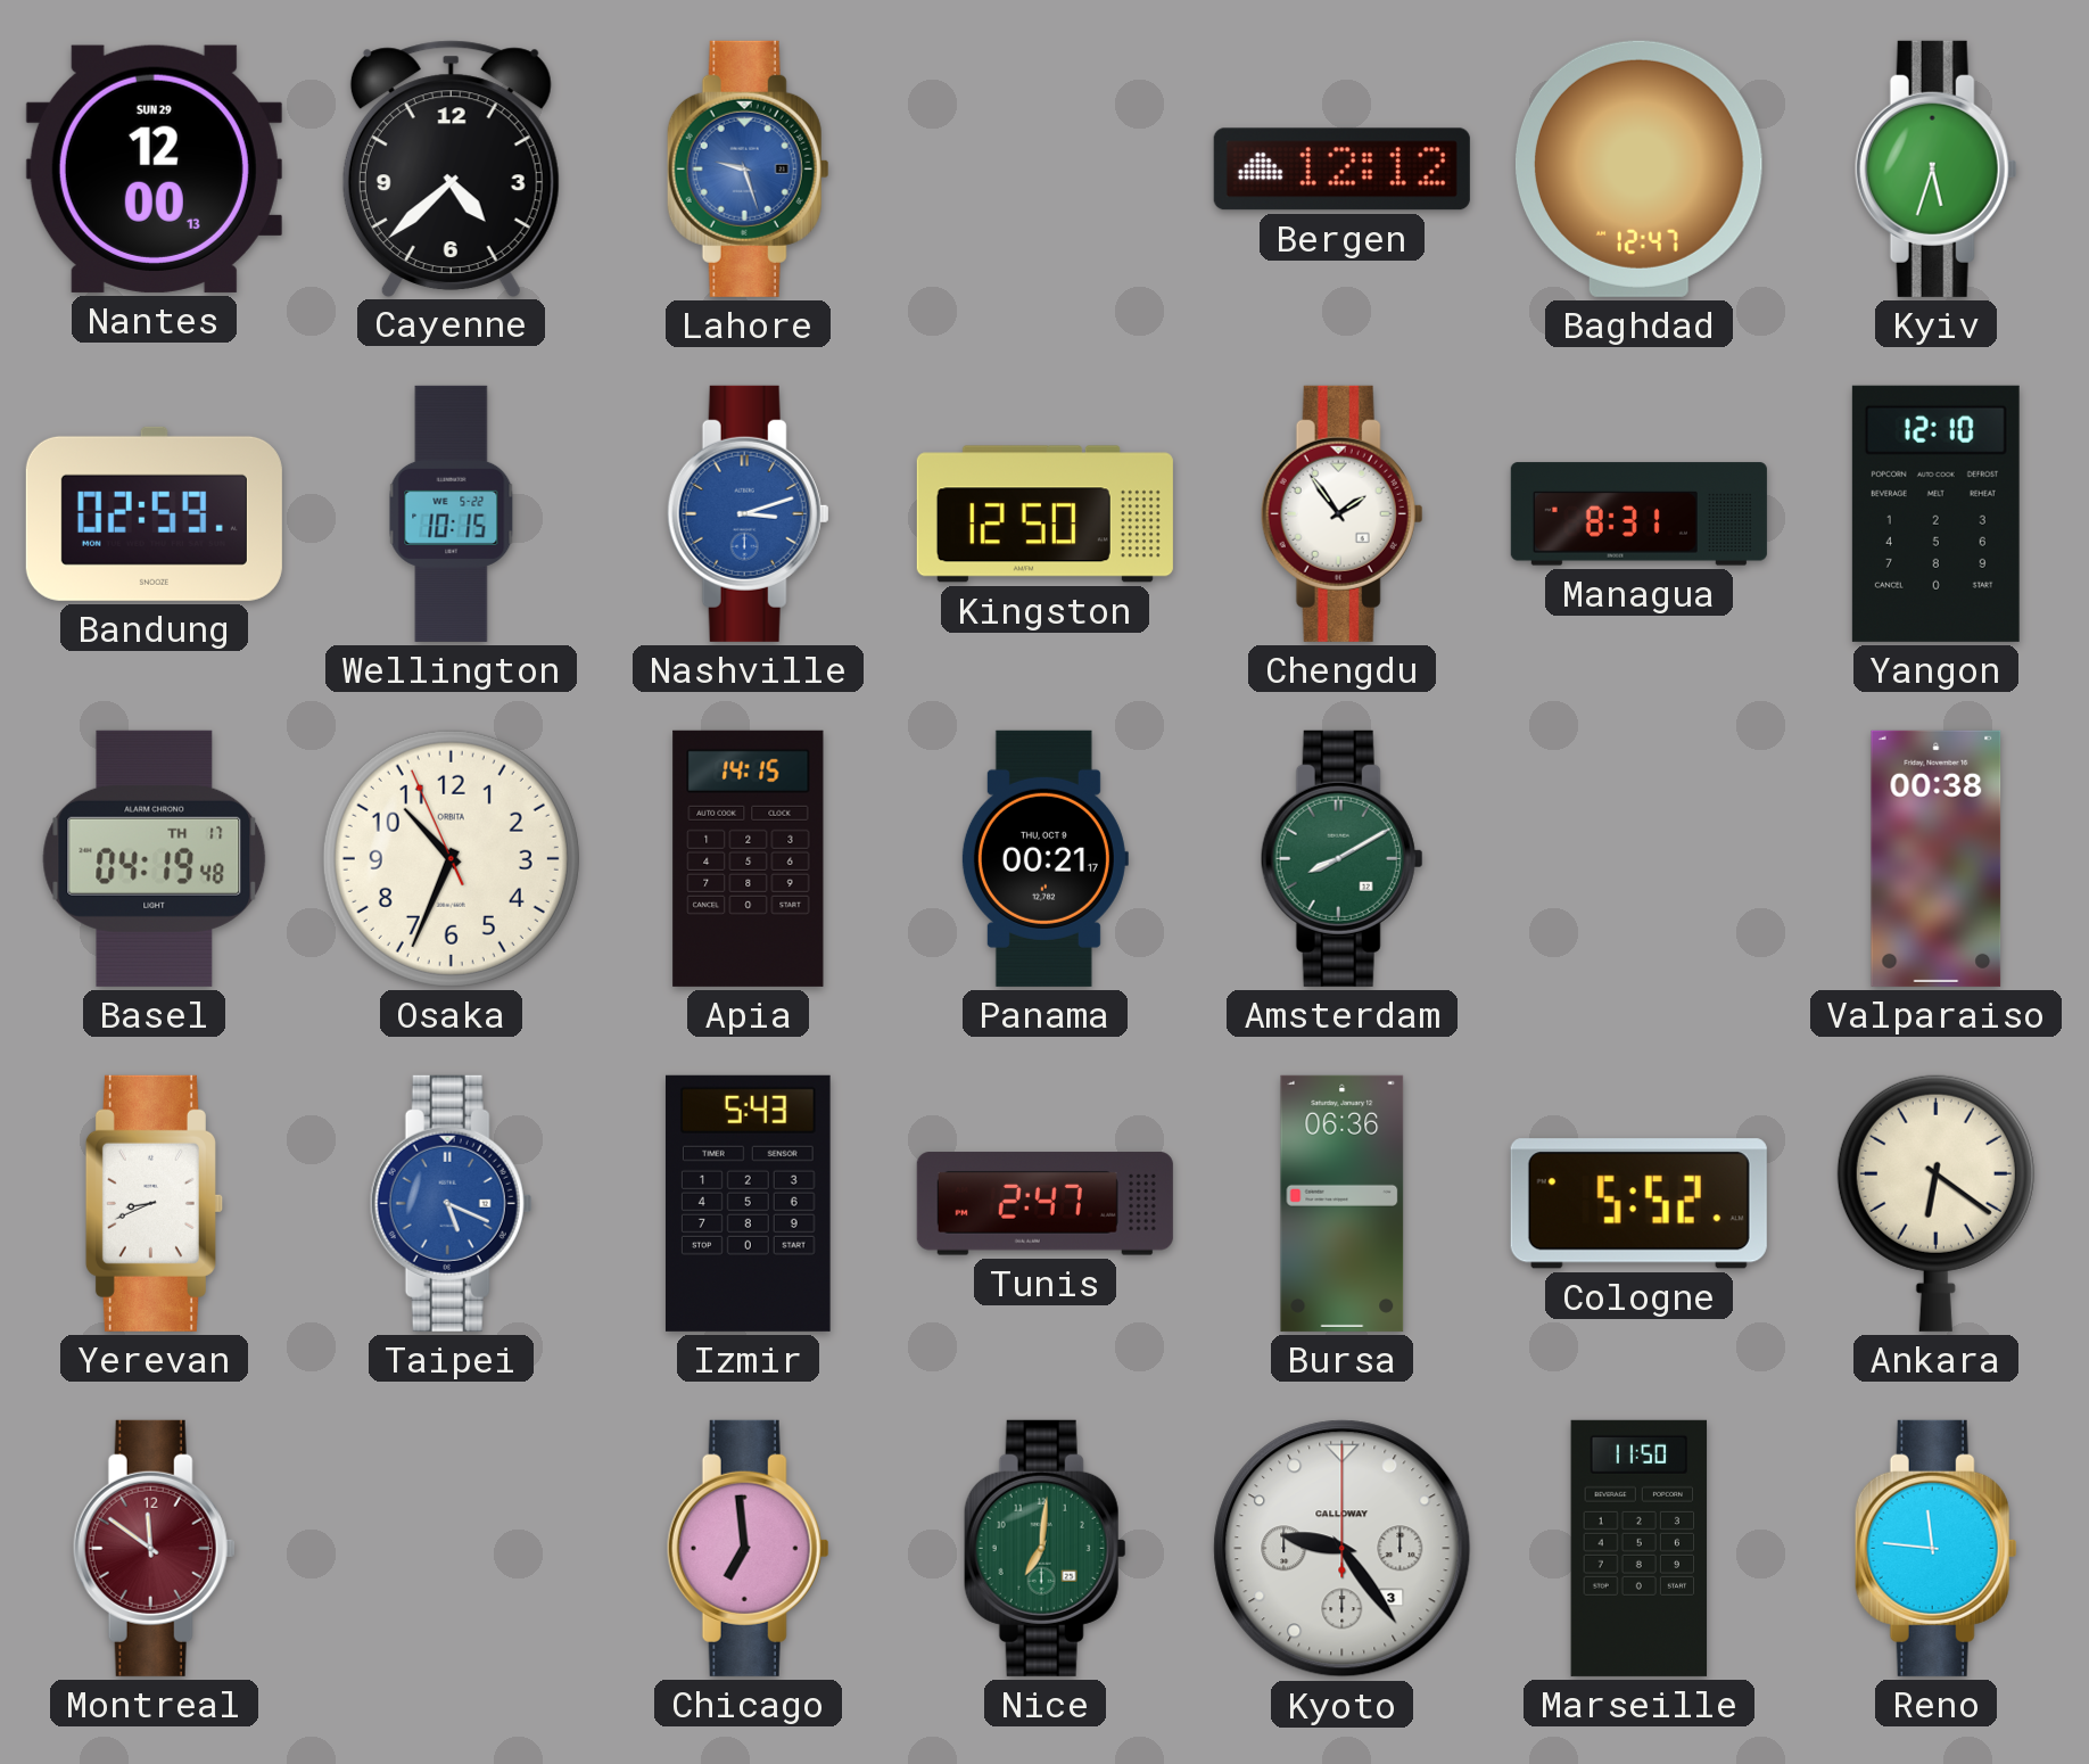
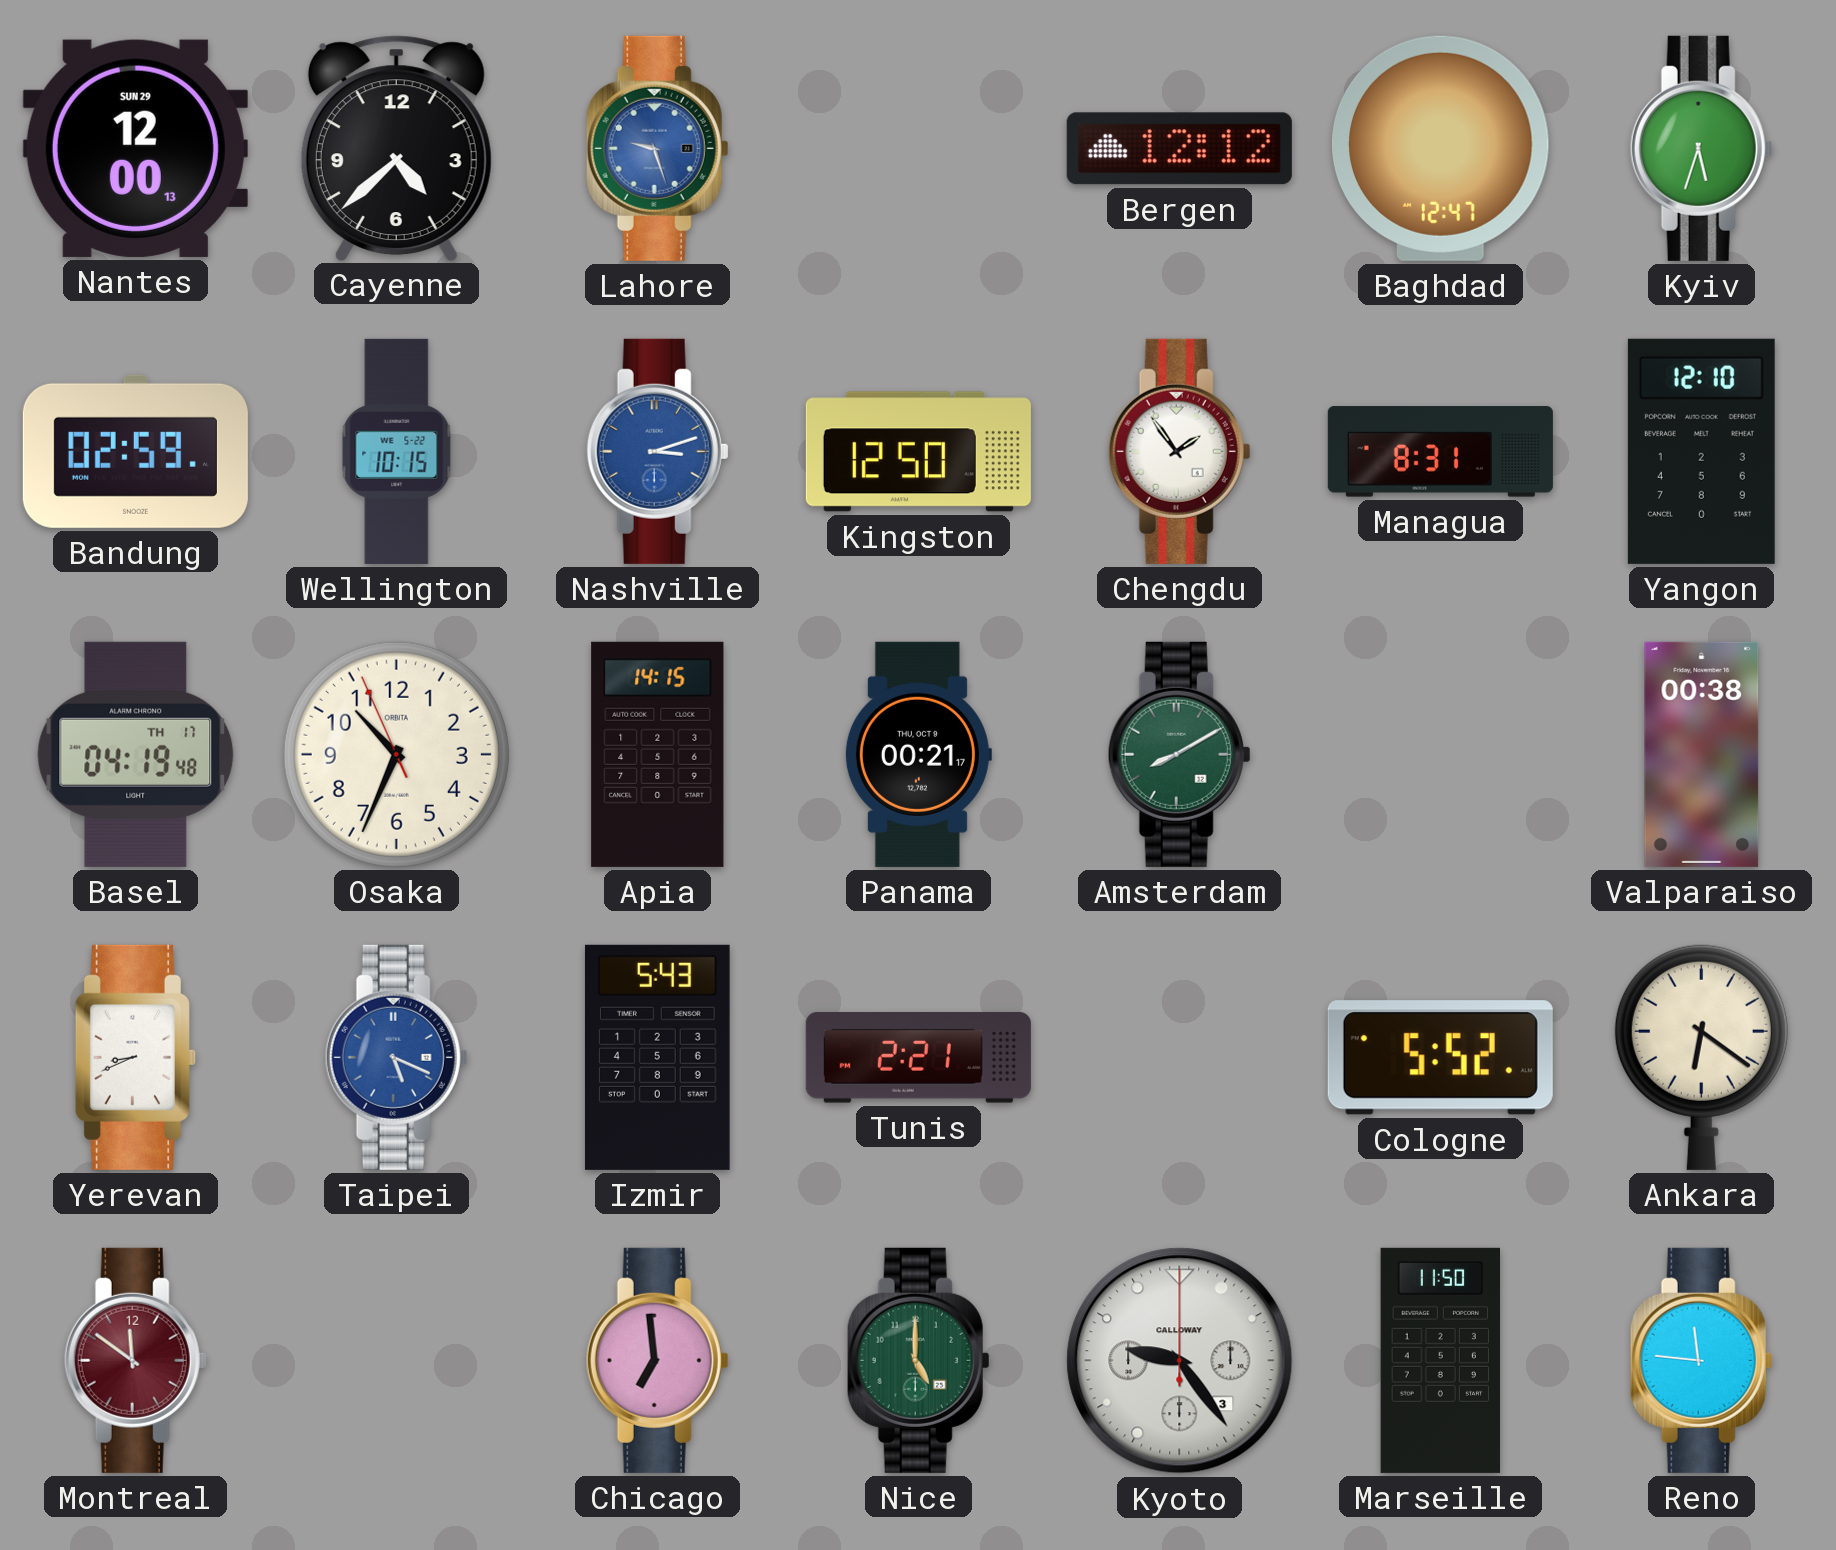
Tunis: 2:47 -> 2:21
Bursa: 06:36 -> none
Nice: 7:01 -> 5:00
